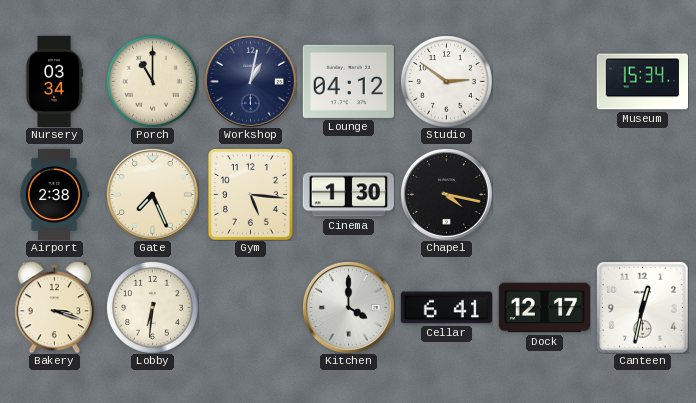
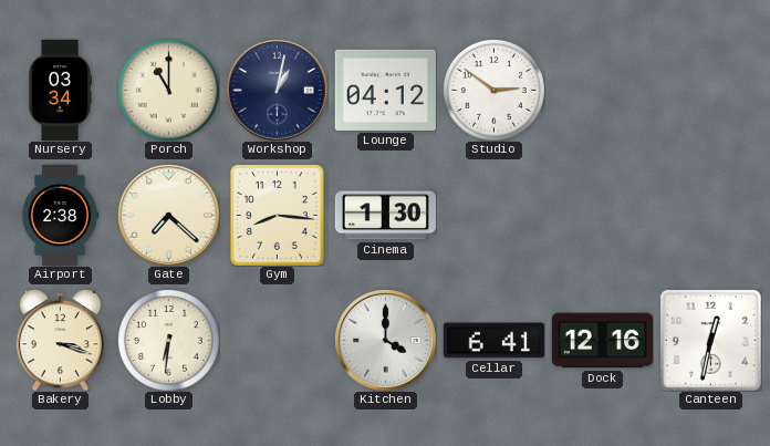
Museum: 15:34 -> none
Gate: 7:26 -> 7:22
Gym: 5:16 -> 8:16
Chapel: 4:17 -> none
Dock: 12:17 -> 12:16
